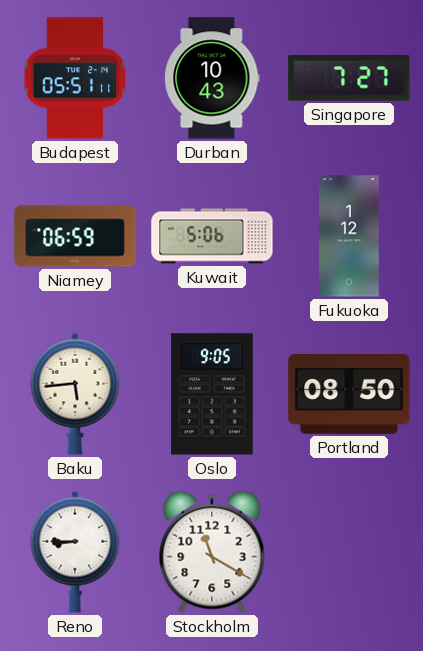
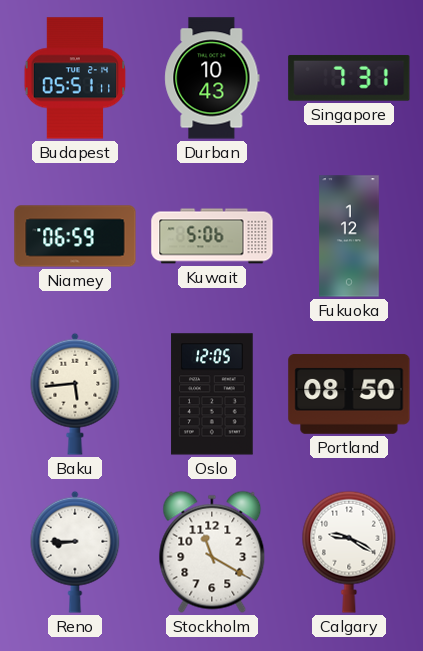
Singapore: 7:27 -> 7:31
Oslo: 9:05 -> 12:05
Calgary: none -> 9:20
